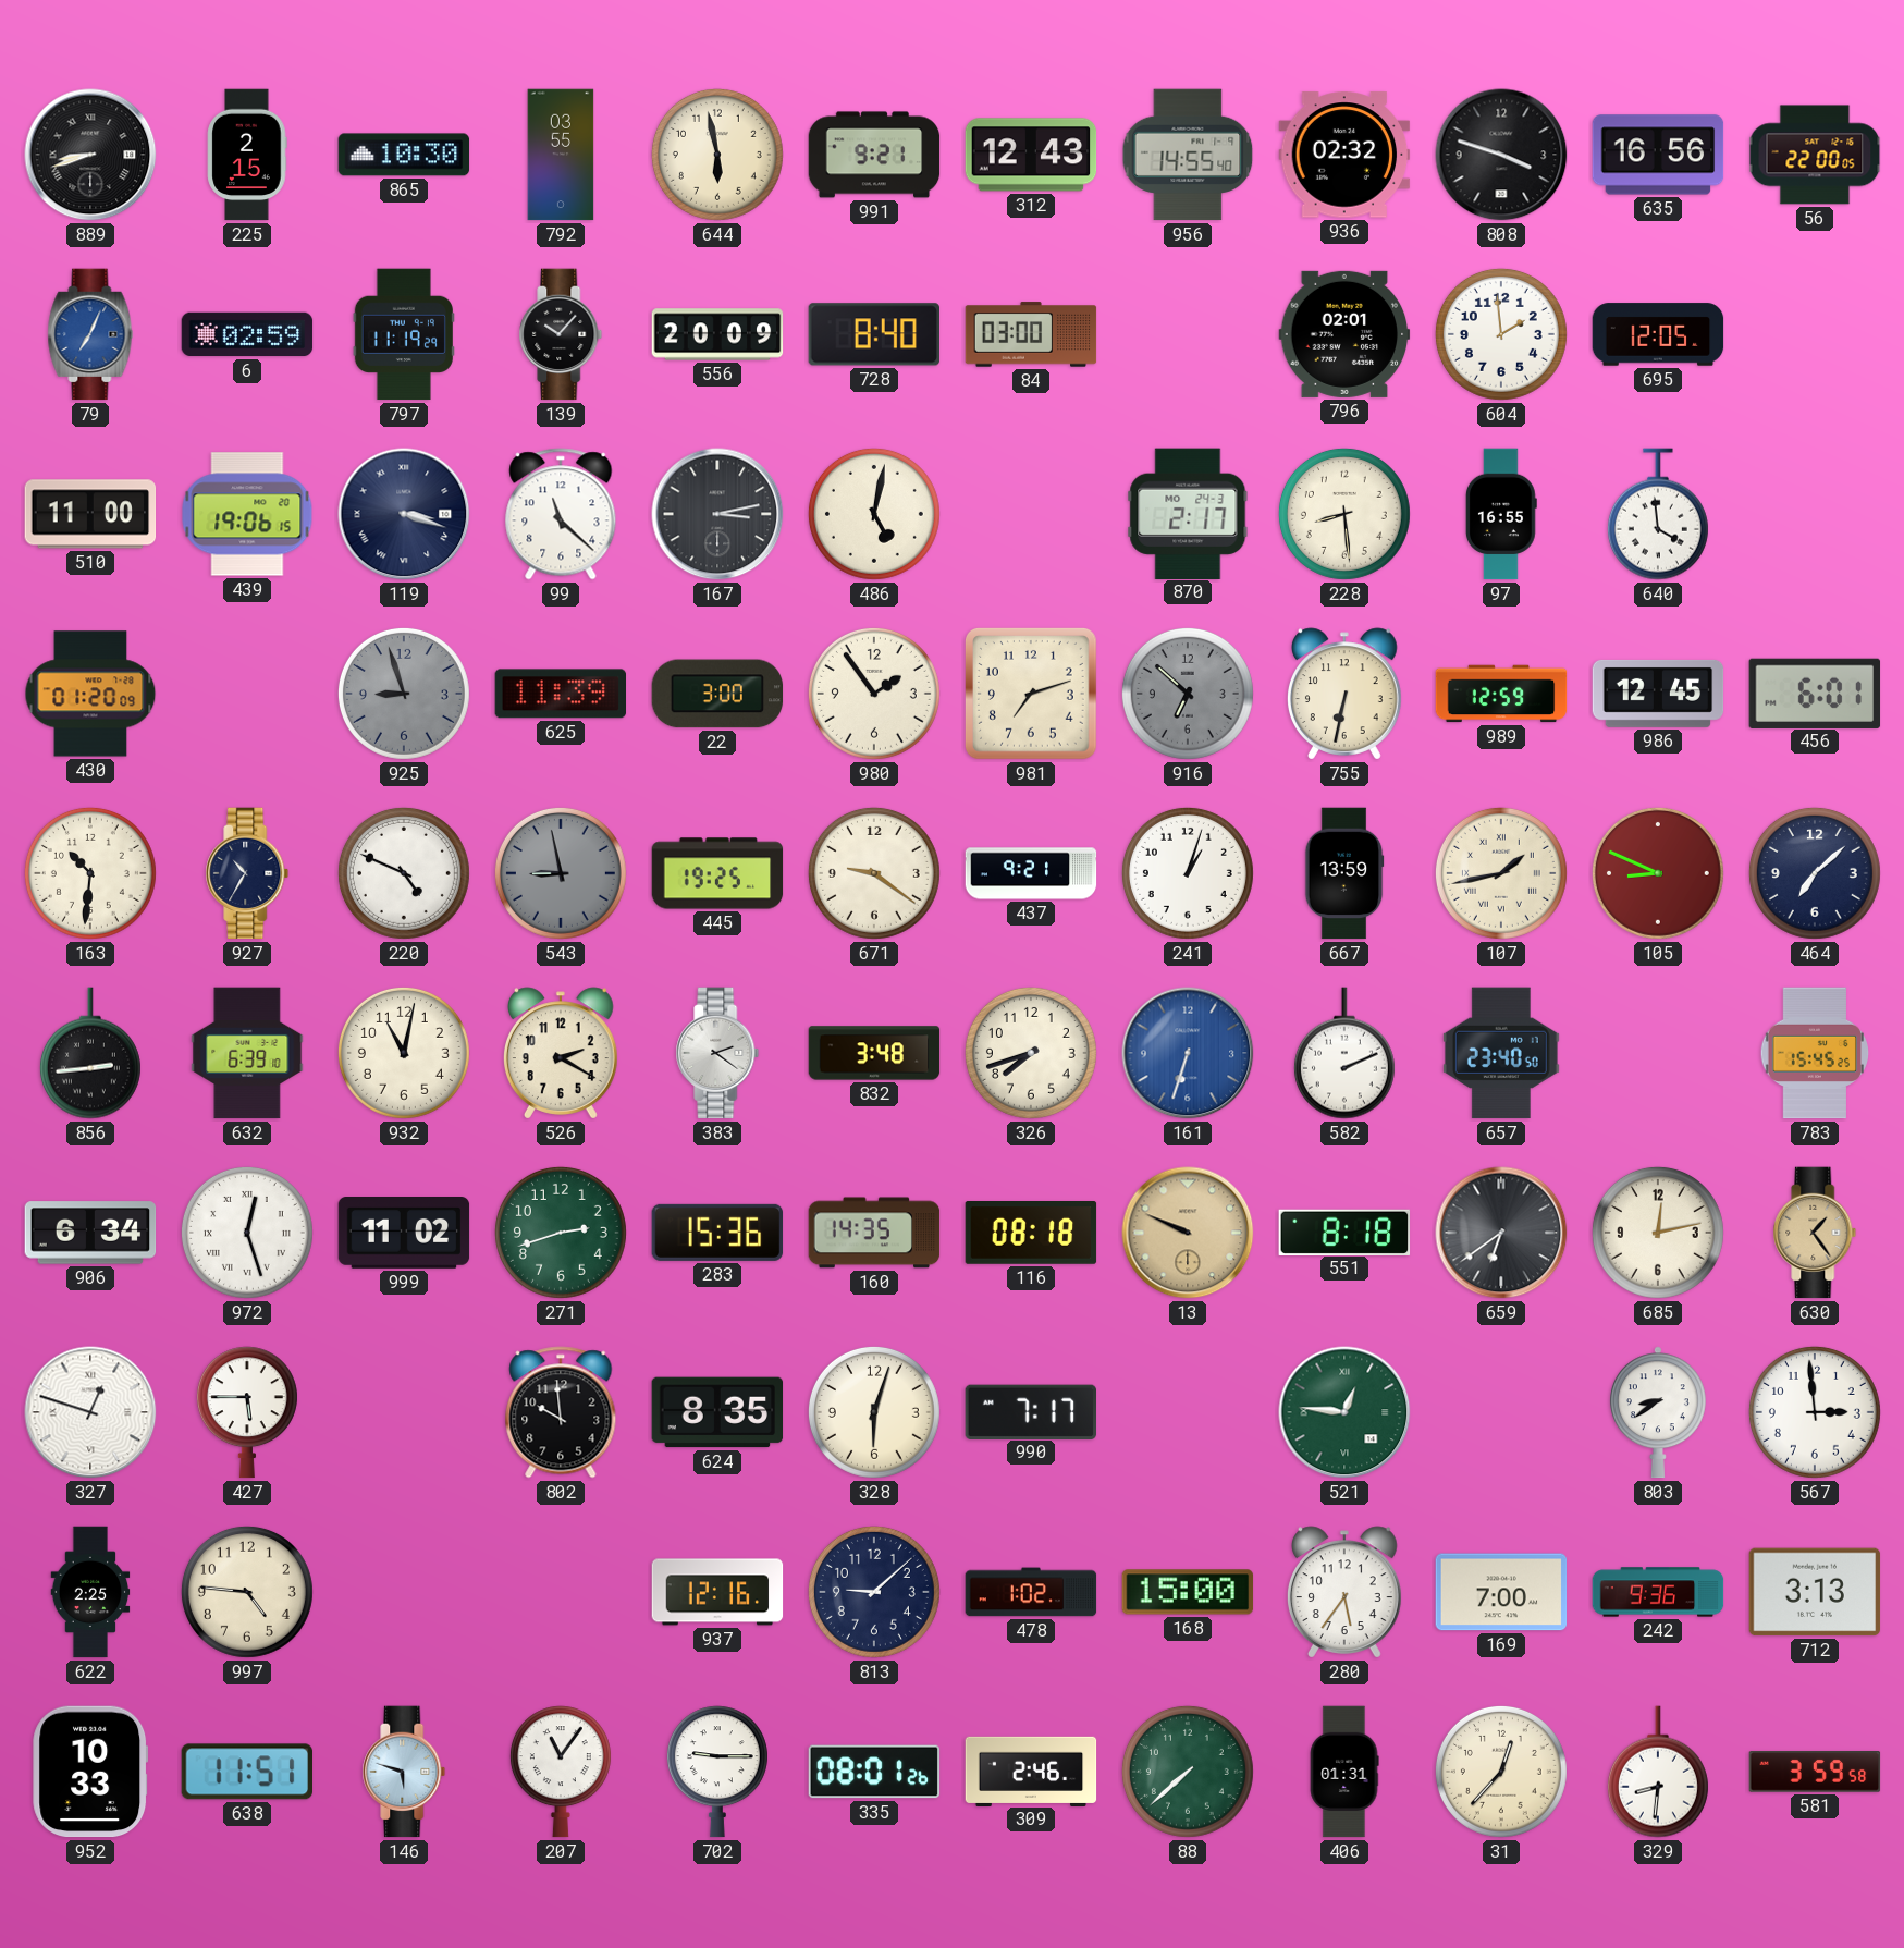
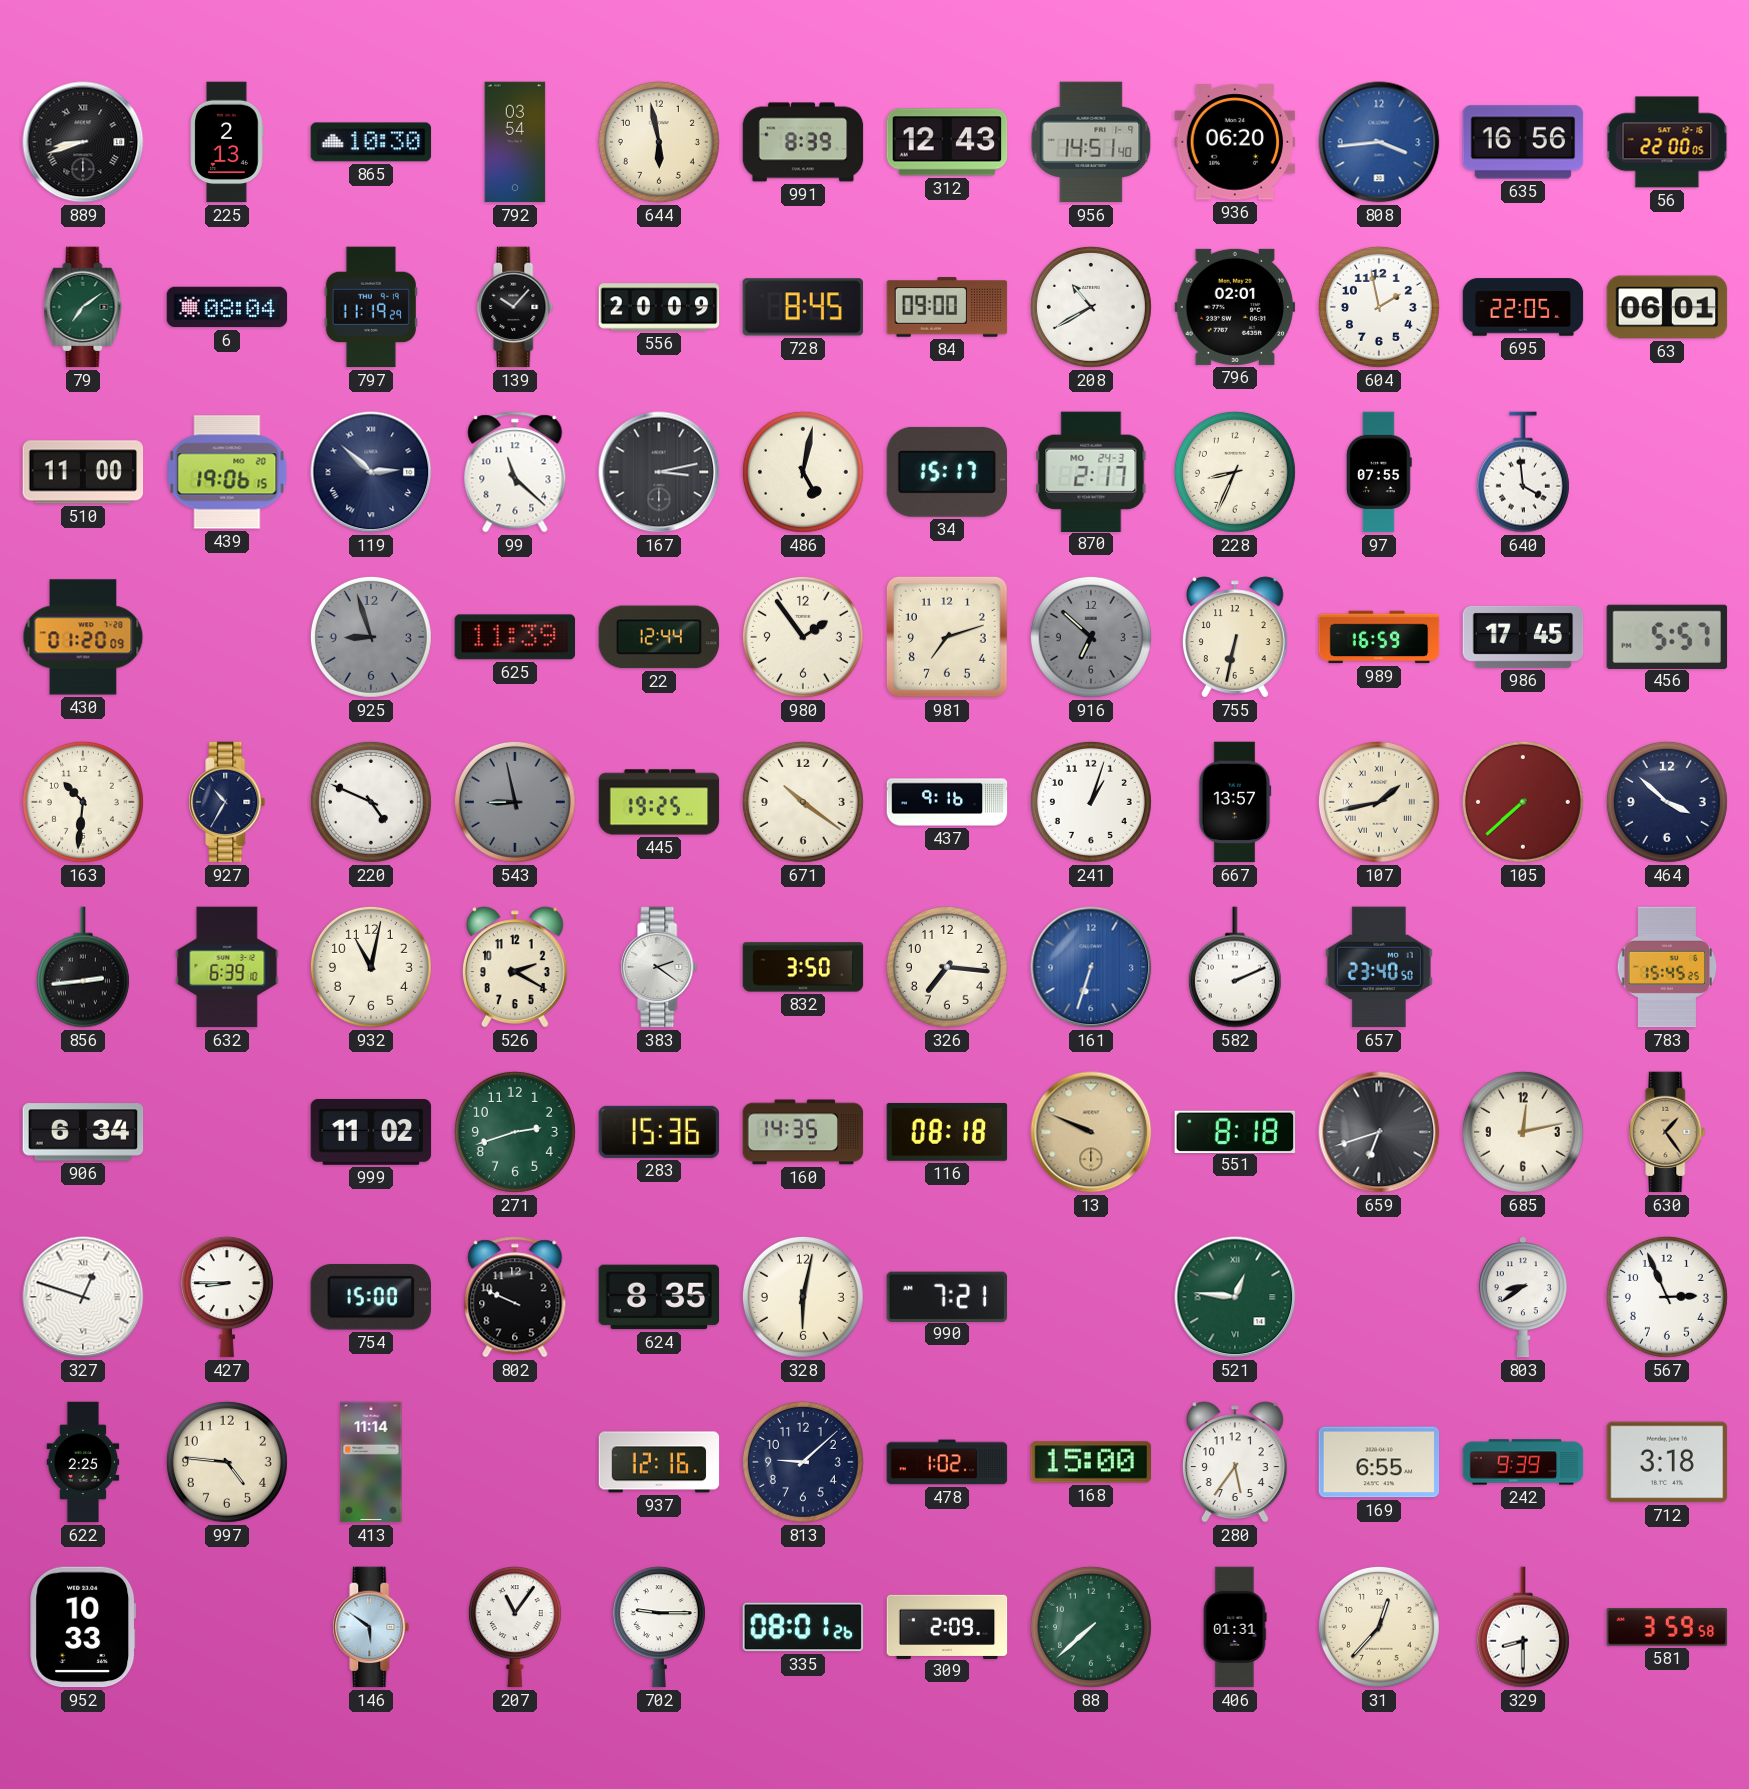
225: 2:15 -> 2:13
792: 03:55 -> 03:54
991: 9:21 -> 8:39
956: 14:55 -> 14:51
936: 02:32 -> 06:20
808: 3:48 -> 3:44
808 dial: black -> blue
79: 7:04 -> 7:09
79 dial: blue -> green
6: 02:59 -> 08:04
728: 8:40 -> 8:45
84: 03:00 -> 09:00
208: none -> 10:40
604: 1:59 -> 1:58
695: 12:05 -> 22:05
63: none -> 06:01
119: 3:18 -> 2:52
34: none -> 15:17
228: 8:29 -> 8:34
97: 16:55 -> 07:55
22: 3:00 -> 12:44
989: 12:59 -> 16:59
986: 12:45 -> 17:45
456: 6:01 -> 5:57
671: 9:21 -> 10:21
437: 9:21 -> 9:16
667: 13:59 -> 13:57
105: 8:49 -> 7:38
464: 7:08 -> 3:52
832: 3:48 -> 3:50
326: 7:42 -> 7:16
972: 12:27 -> none
659: 6:39 -> 6:42
427: 5:45 -> 8:45
754: none -> 15:00
802: 9:59 -> 9:49
328: 6:03 -> 6:02
990: 7:17 -> 7:21
567: 2:59 -> 2:56
413: none -> 11:14
169: 7:00 -> 6:55
242: 9:36 -> 9:39
712: 3:13 -> 3:18
638: 11:51 -> none
146: 5:48 -> 5:51
309: 2:46 -> 2:09
329: 8:31 -> 8:30
